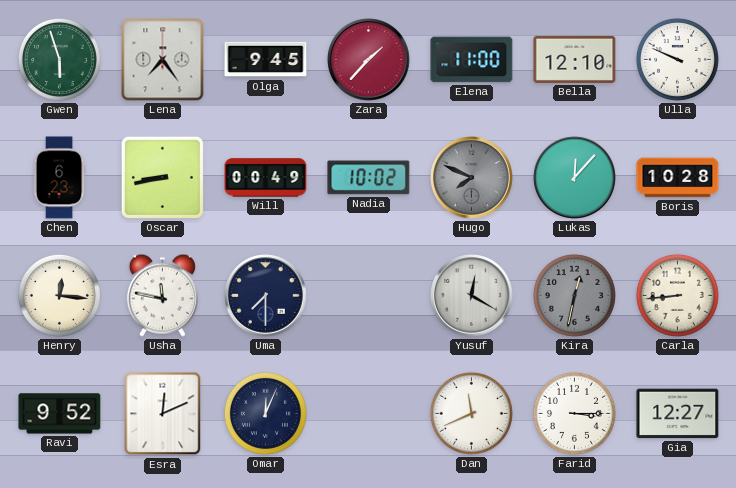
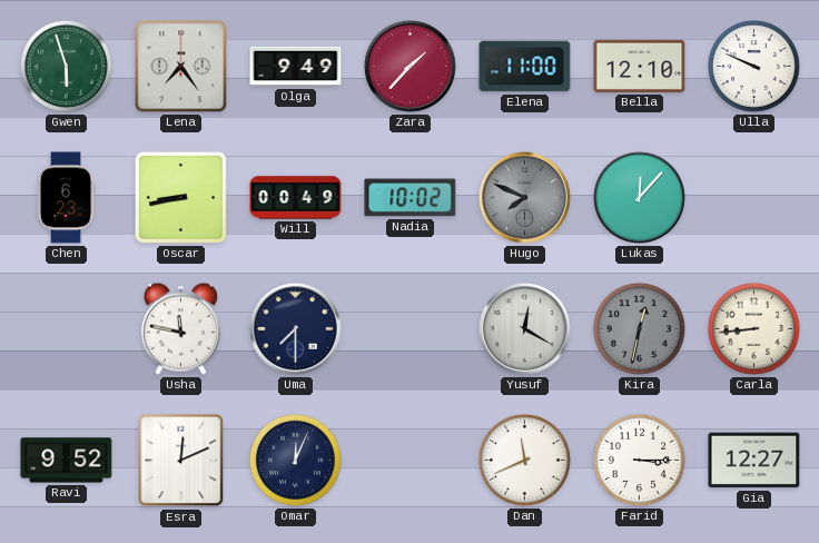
Olga: 9:45 -> 9:49
Boris: 10:28 -> none
Henry: 12:16 -> none
